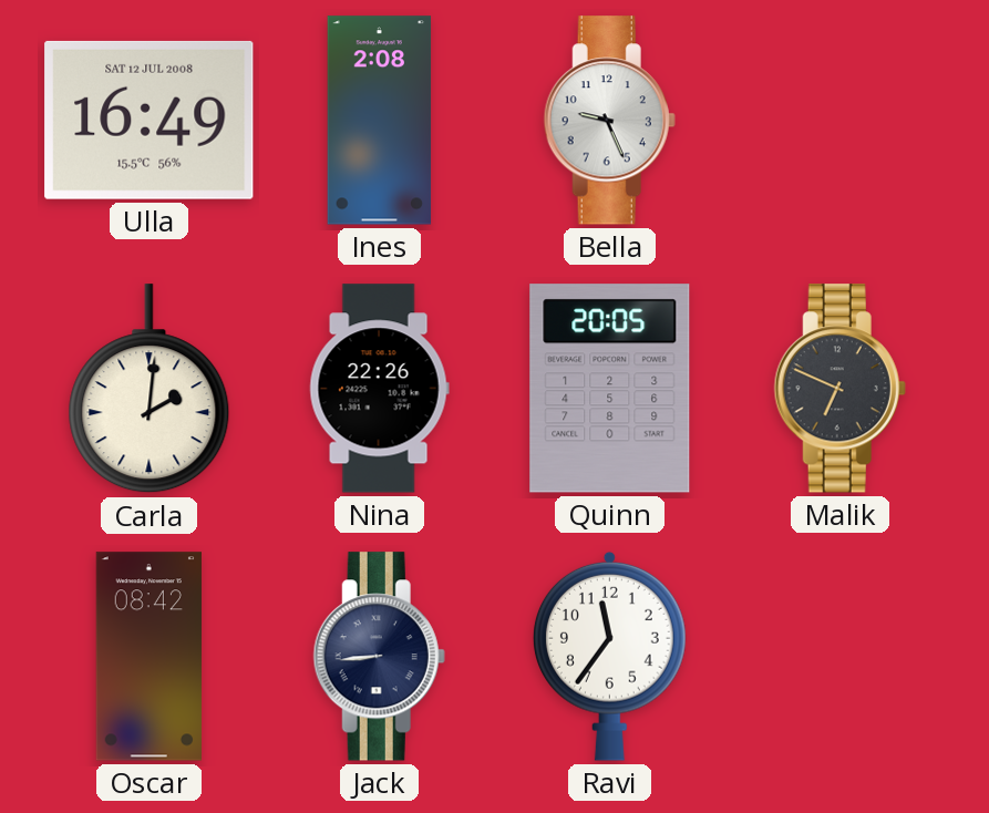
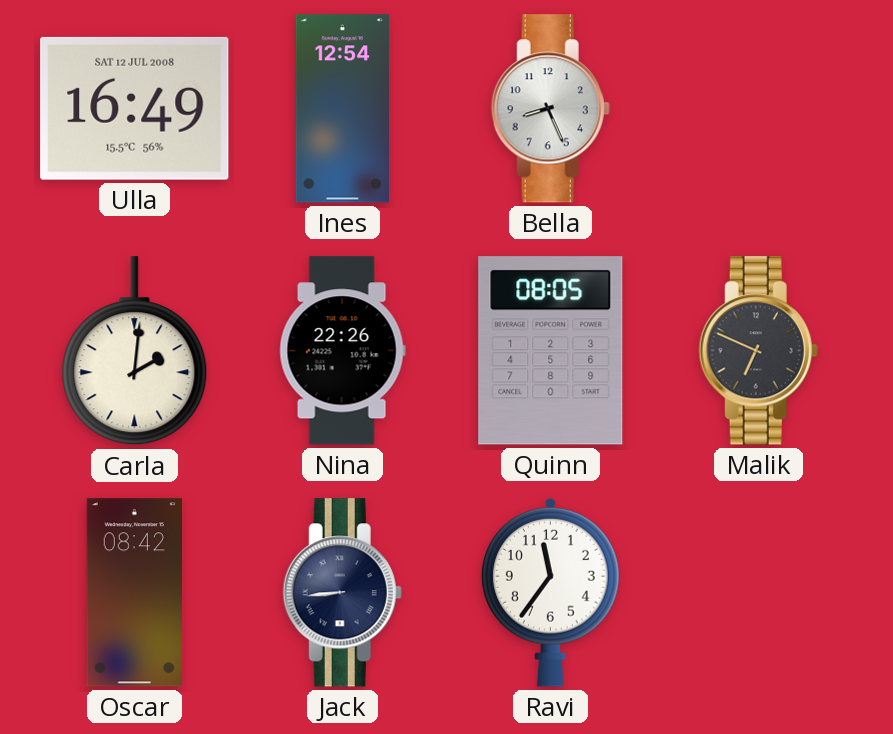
Ines: 2:08 -> 12:54
Bella: 9:26 -> 8:26
Quinn: 20:05 -> 08:05
